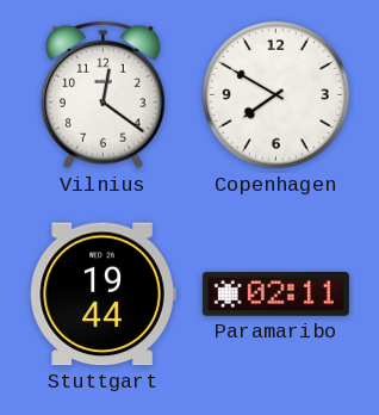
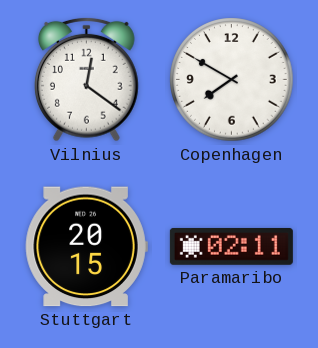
Stuttgart: 19:44 -> 20:15
